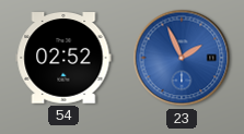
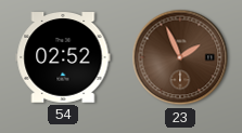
23 dial: blue -> brown
